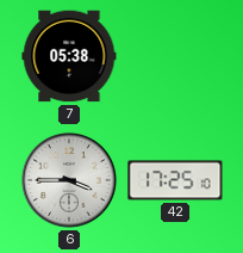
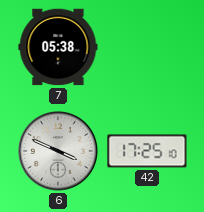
6: 3:45 -> 3:49
